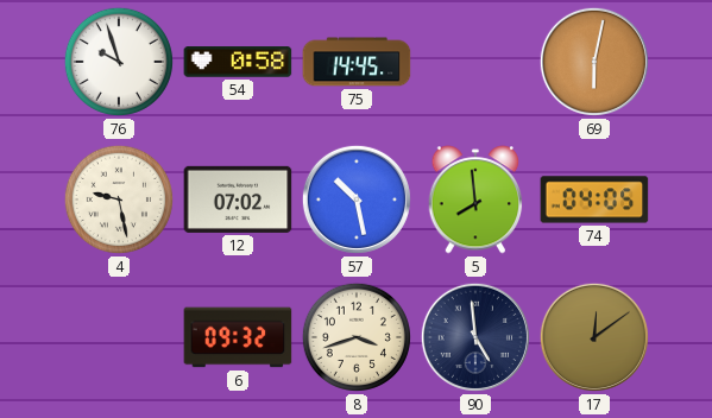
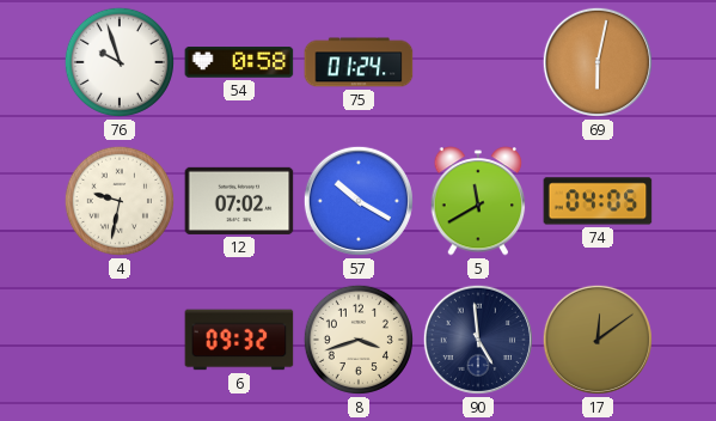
75: 14:45 -> 01:24
4: 9:28 -> 9:32
57: 10:28 -> 10:20
5: 7:59 -> 11:40
